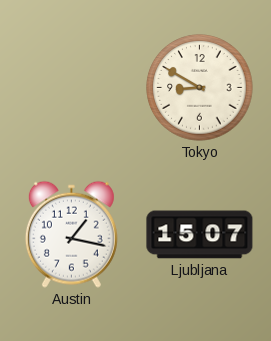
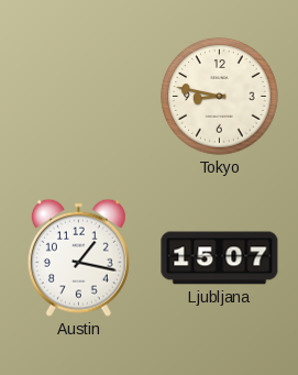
Tokyo: 8:50 -> 8:47
